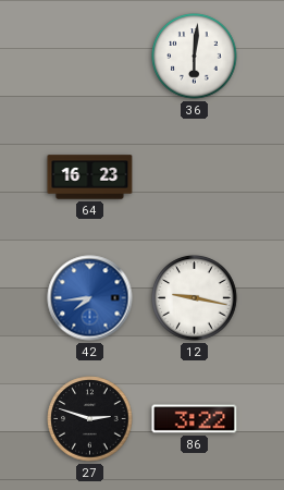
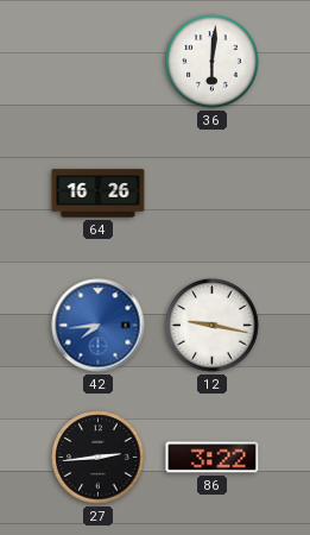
64: 16:23 -> 16:26
27: 2:48 -> 2:44
